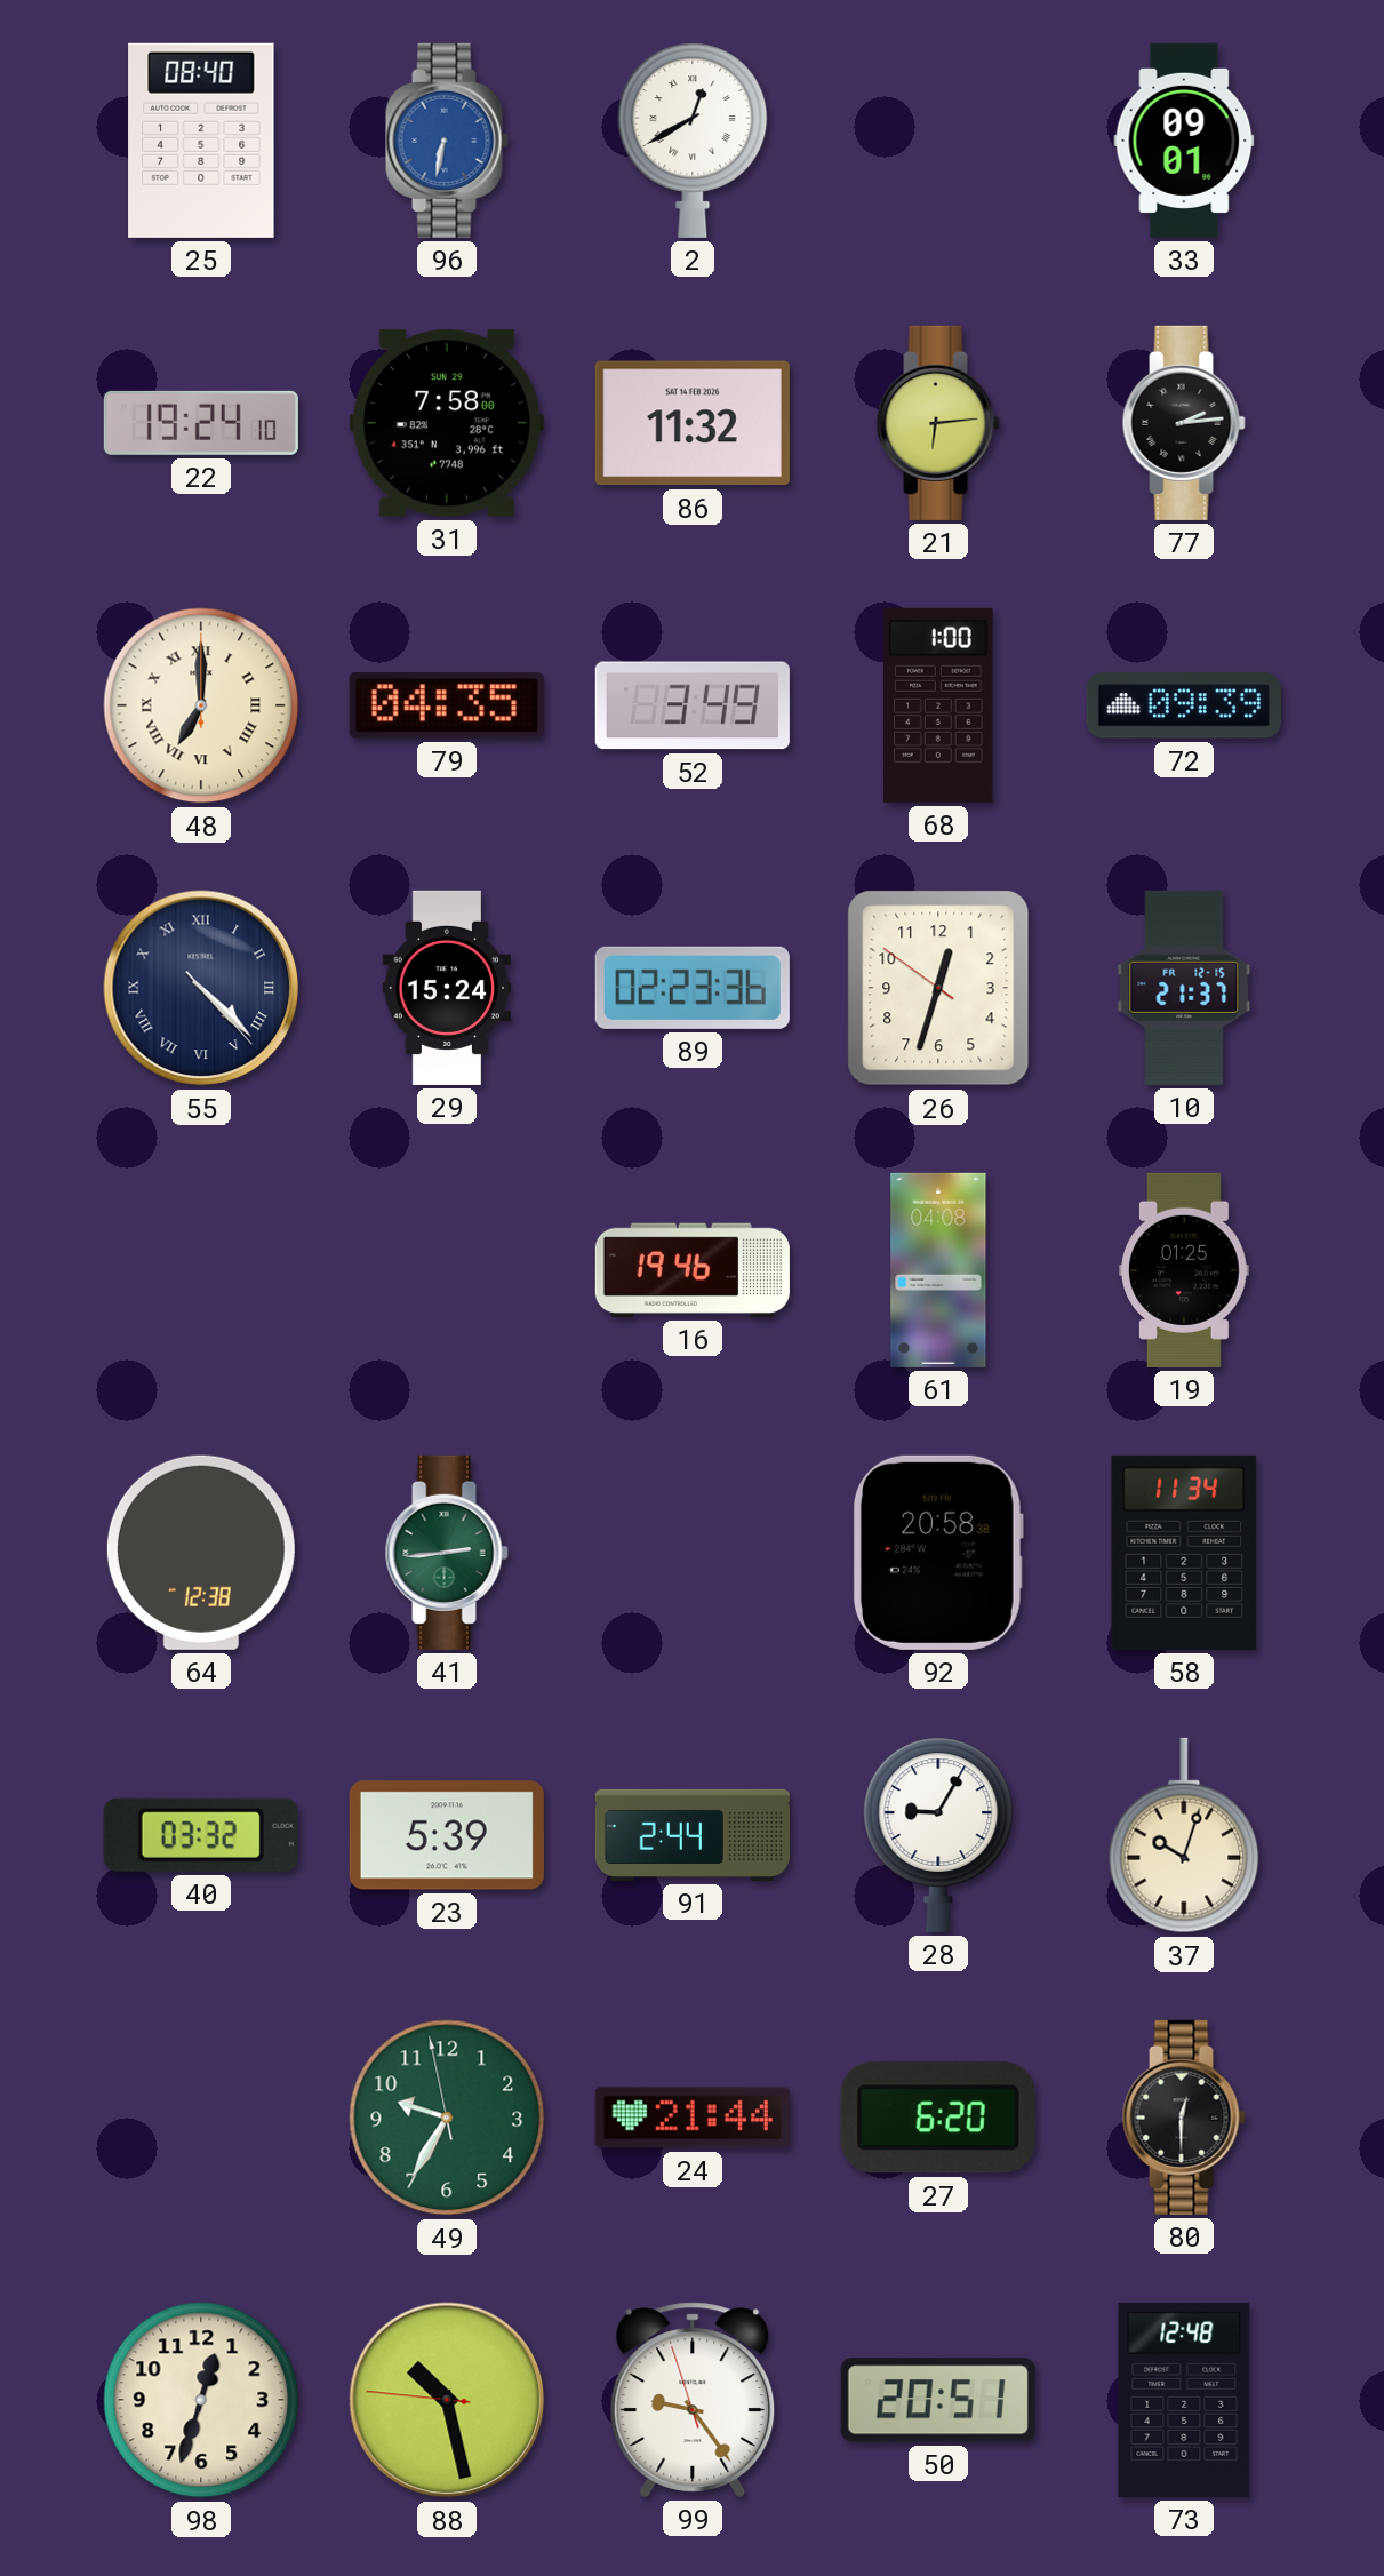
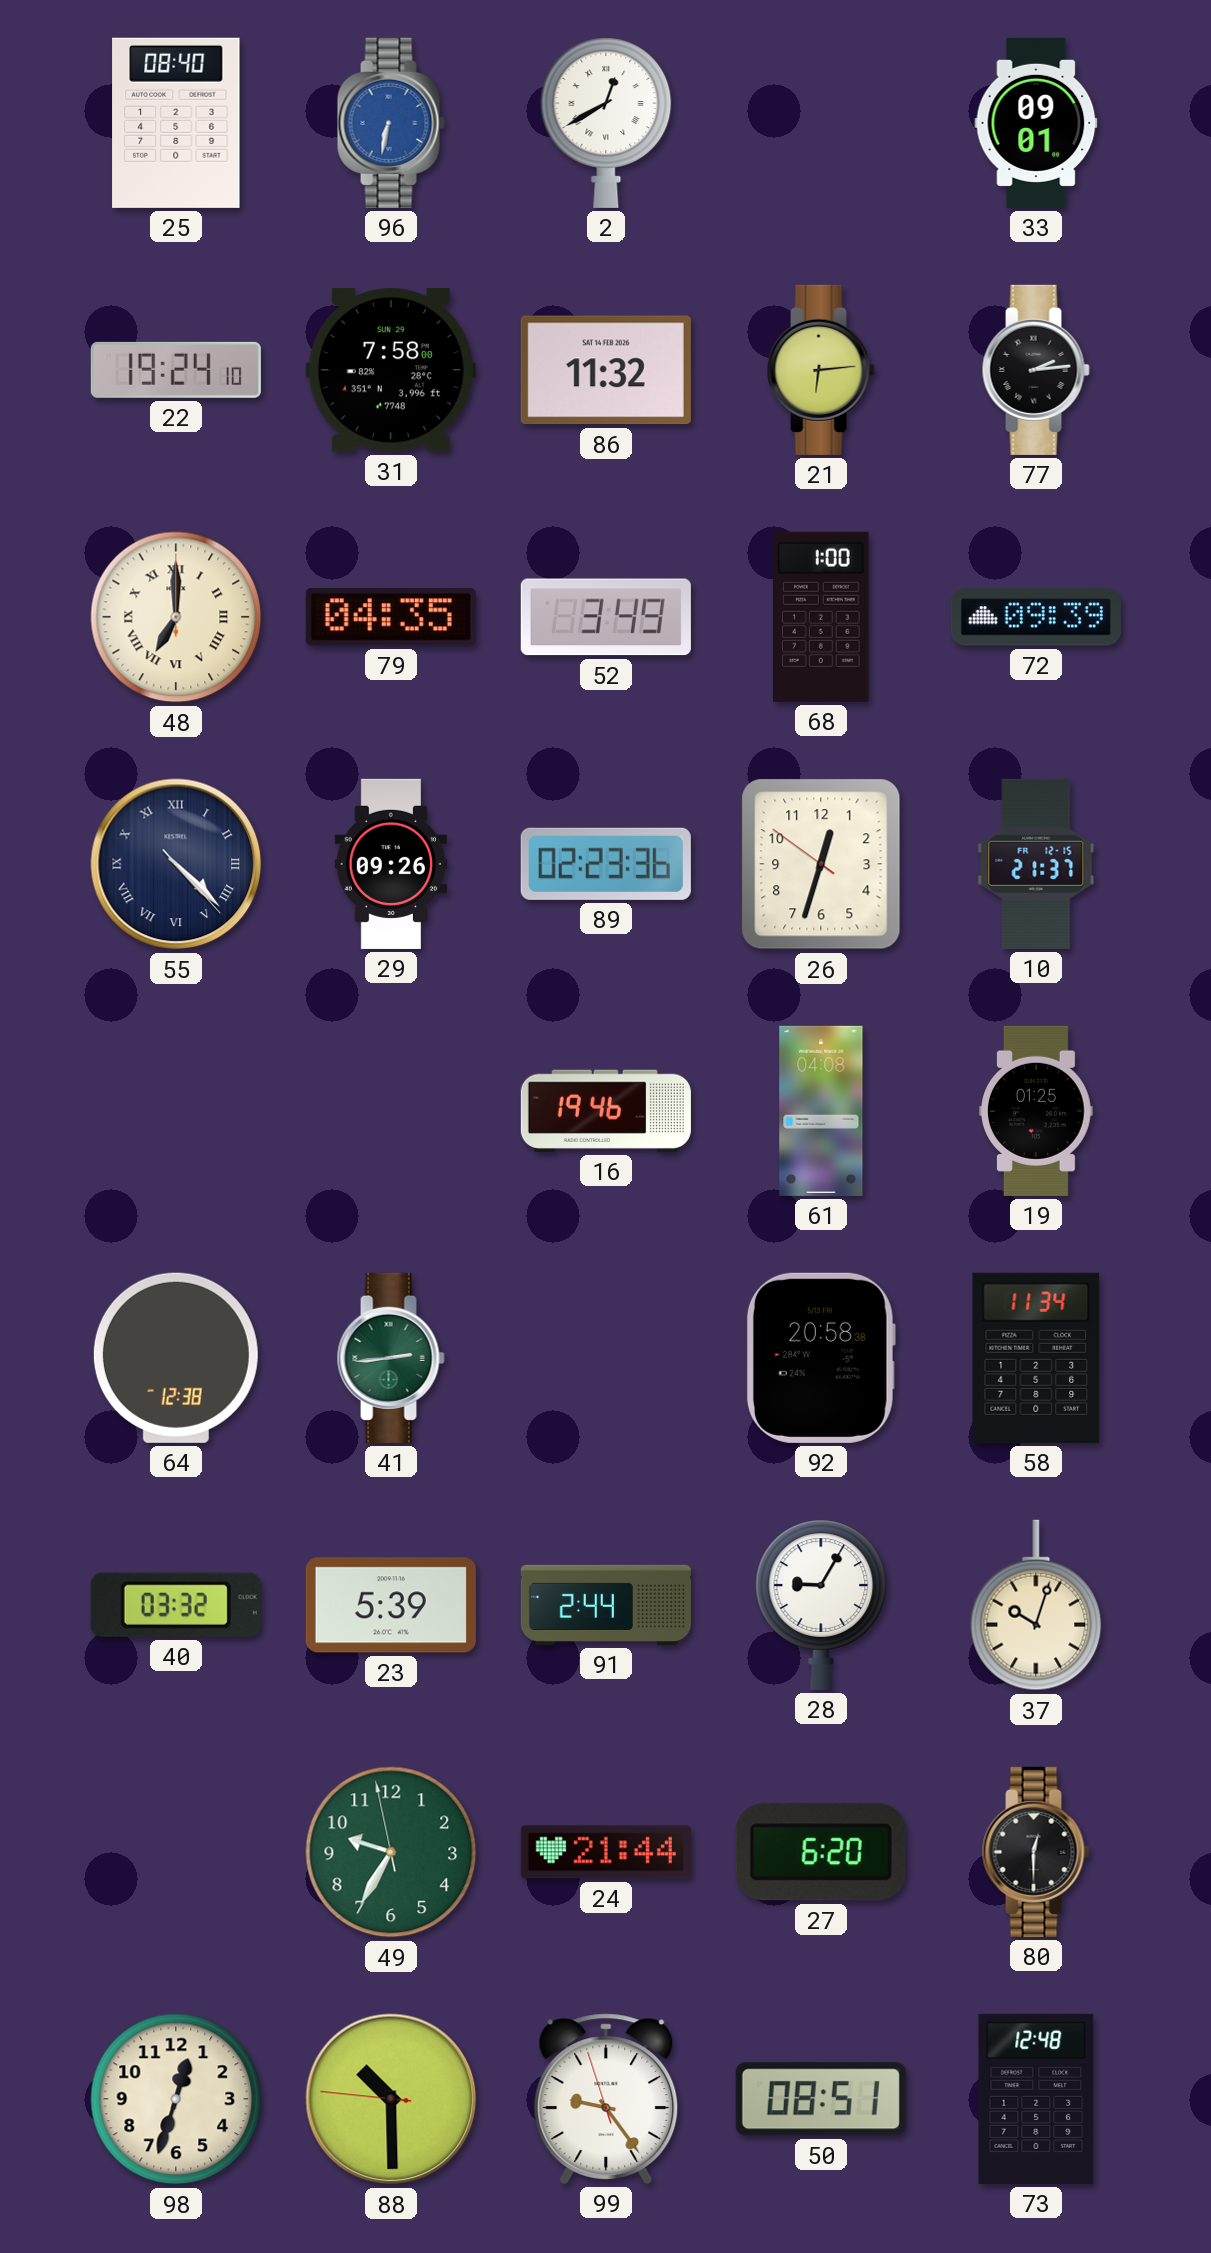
29: 15:24 -> 09:26
88: 10:27 -> 10:29
50: 20:51 -> 08:51
